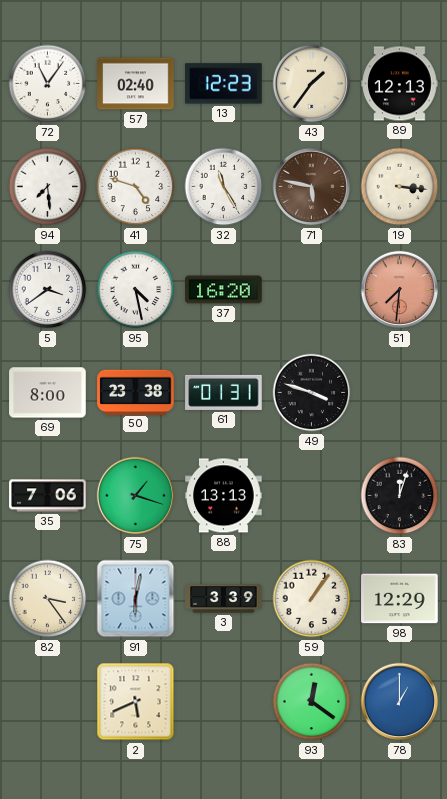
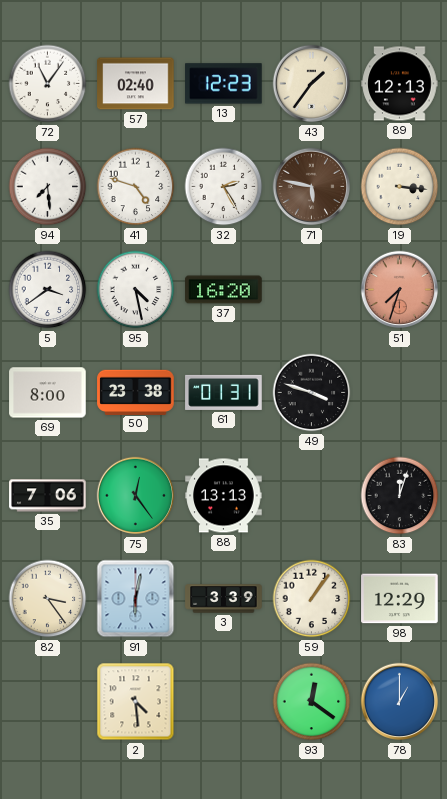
32: 11:25 -> 2:25
51: 7:31 -> 7:33
75: 1:18 -> 12:24
2: 5:41 -> 4:29
